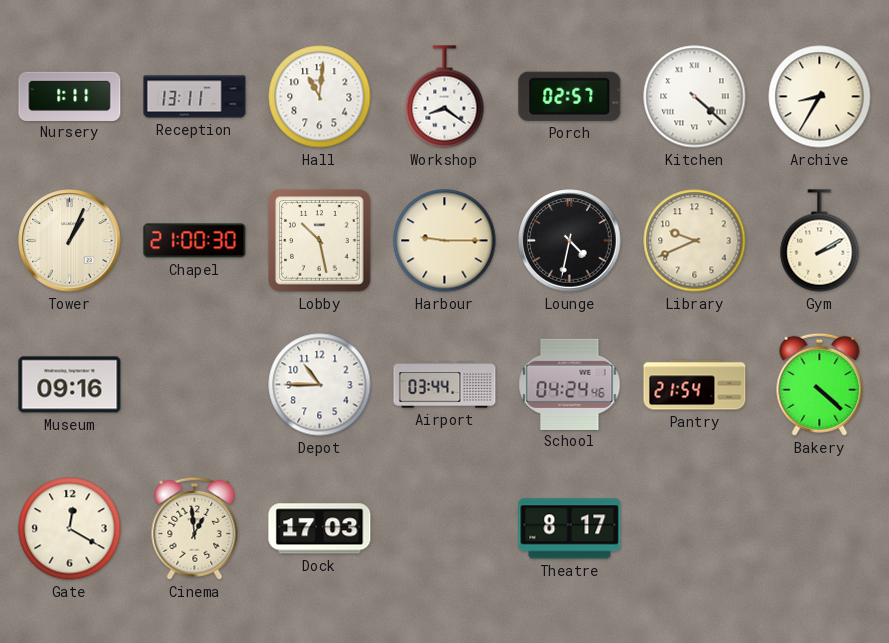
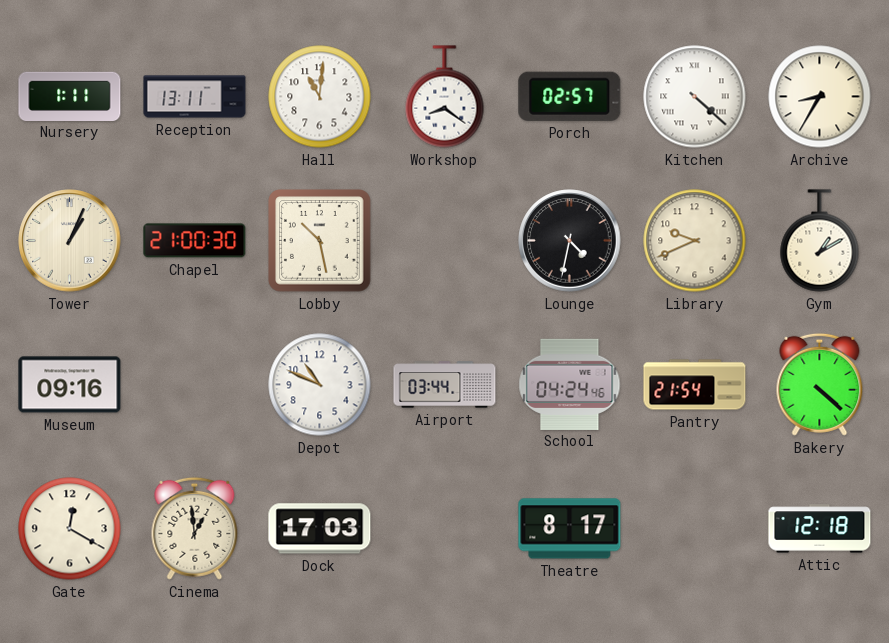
Harbour: 9:15 -> none
Gym: 2:10 -> 1:10
Depot: 10:45 -> 10:49
Attic: none -> 12:18
